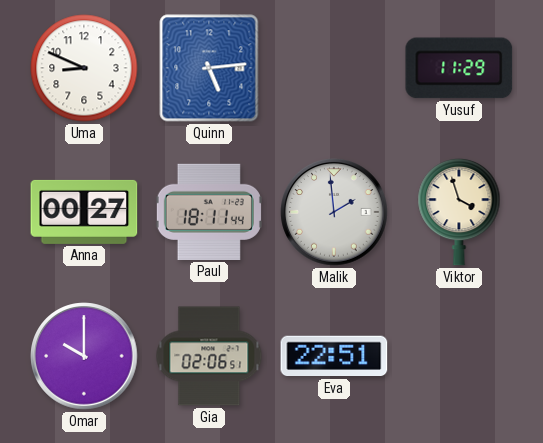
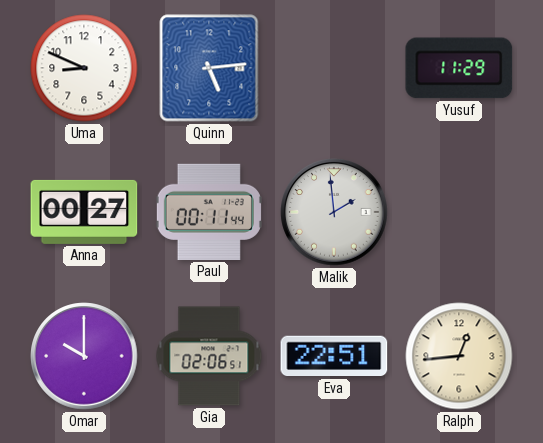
Paul: 18:11 -> 00:11
Viktor: 3:57 -> none
Ralph: none -> 12:44
